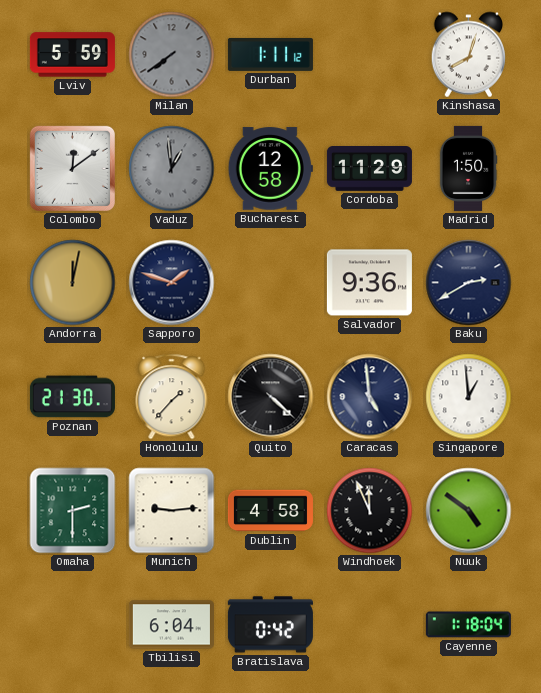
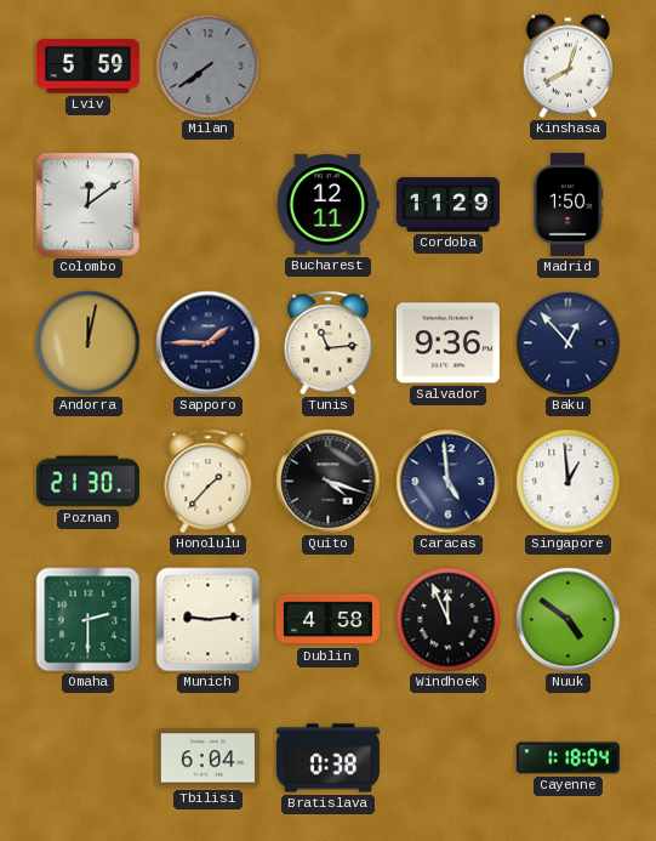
Durban: 1:11 -> none
Vaduz: 12:59 -> none
Bucharest: 12:58 -> 12:11
Sapporo: 1:48 -> 1:45
Tunis: none -> 11:14
Baku: 2:40 -> 12:53
Quito: 4:22 -> 4:18
Bratislava: 0:42 -> 0:38
